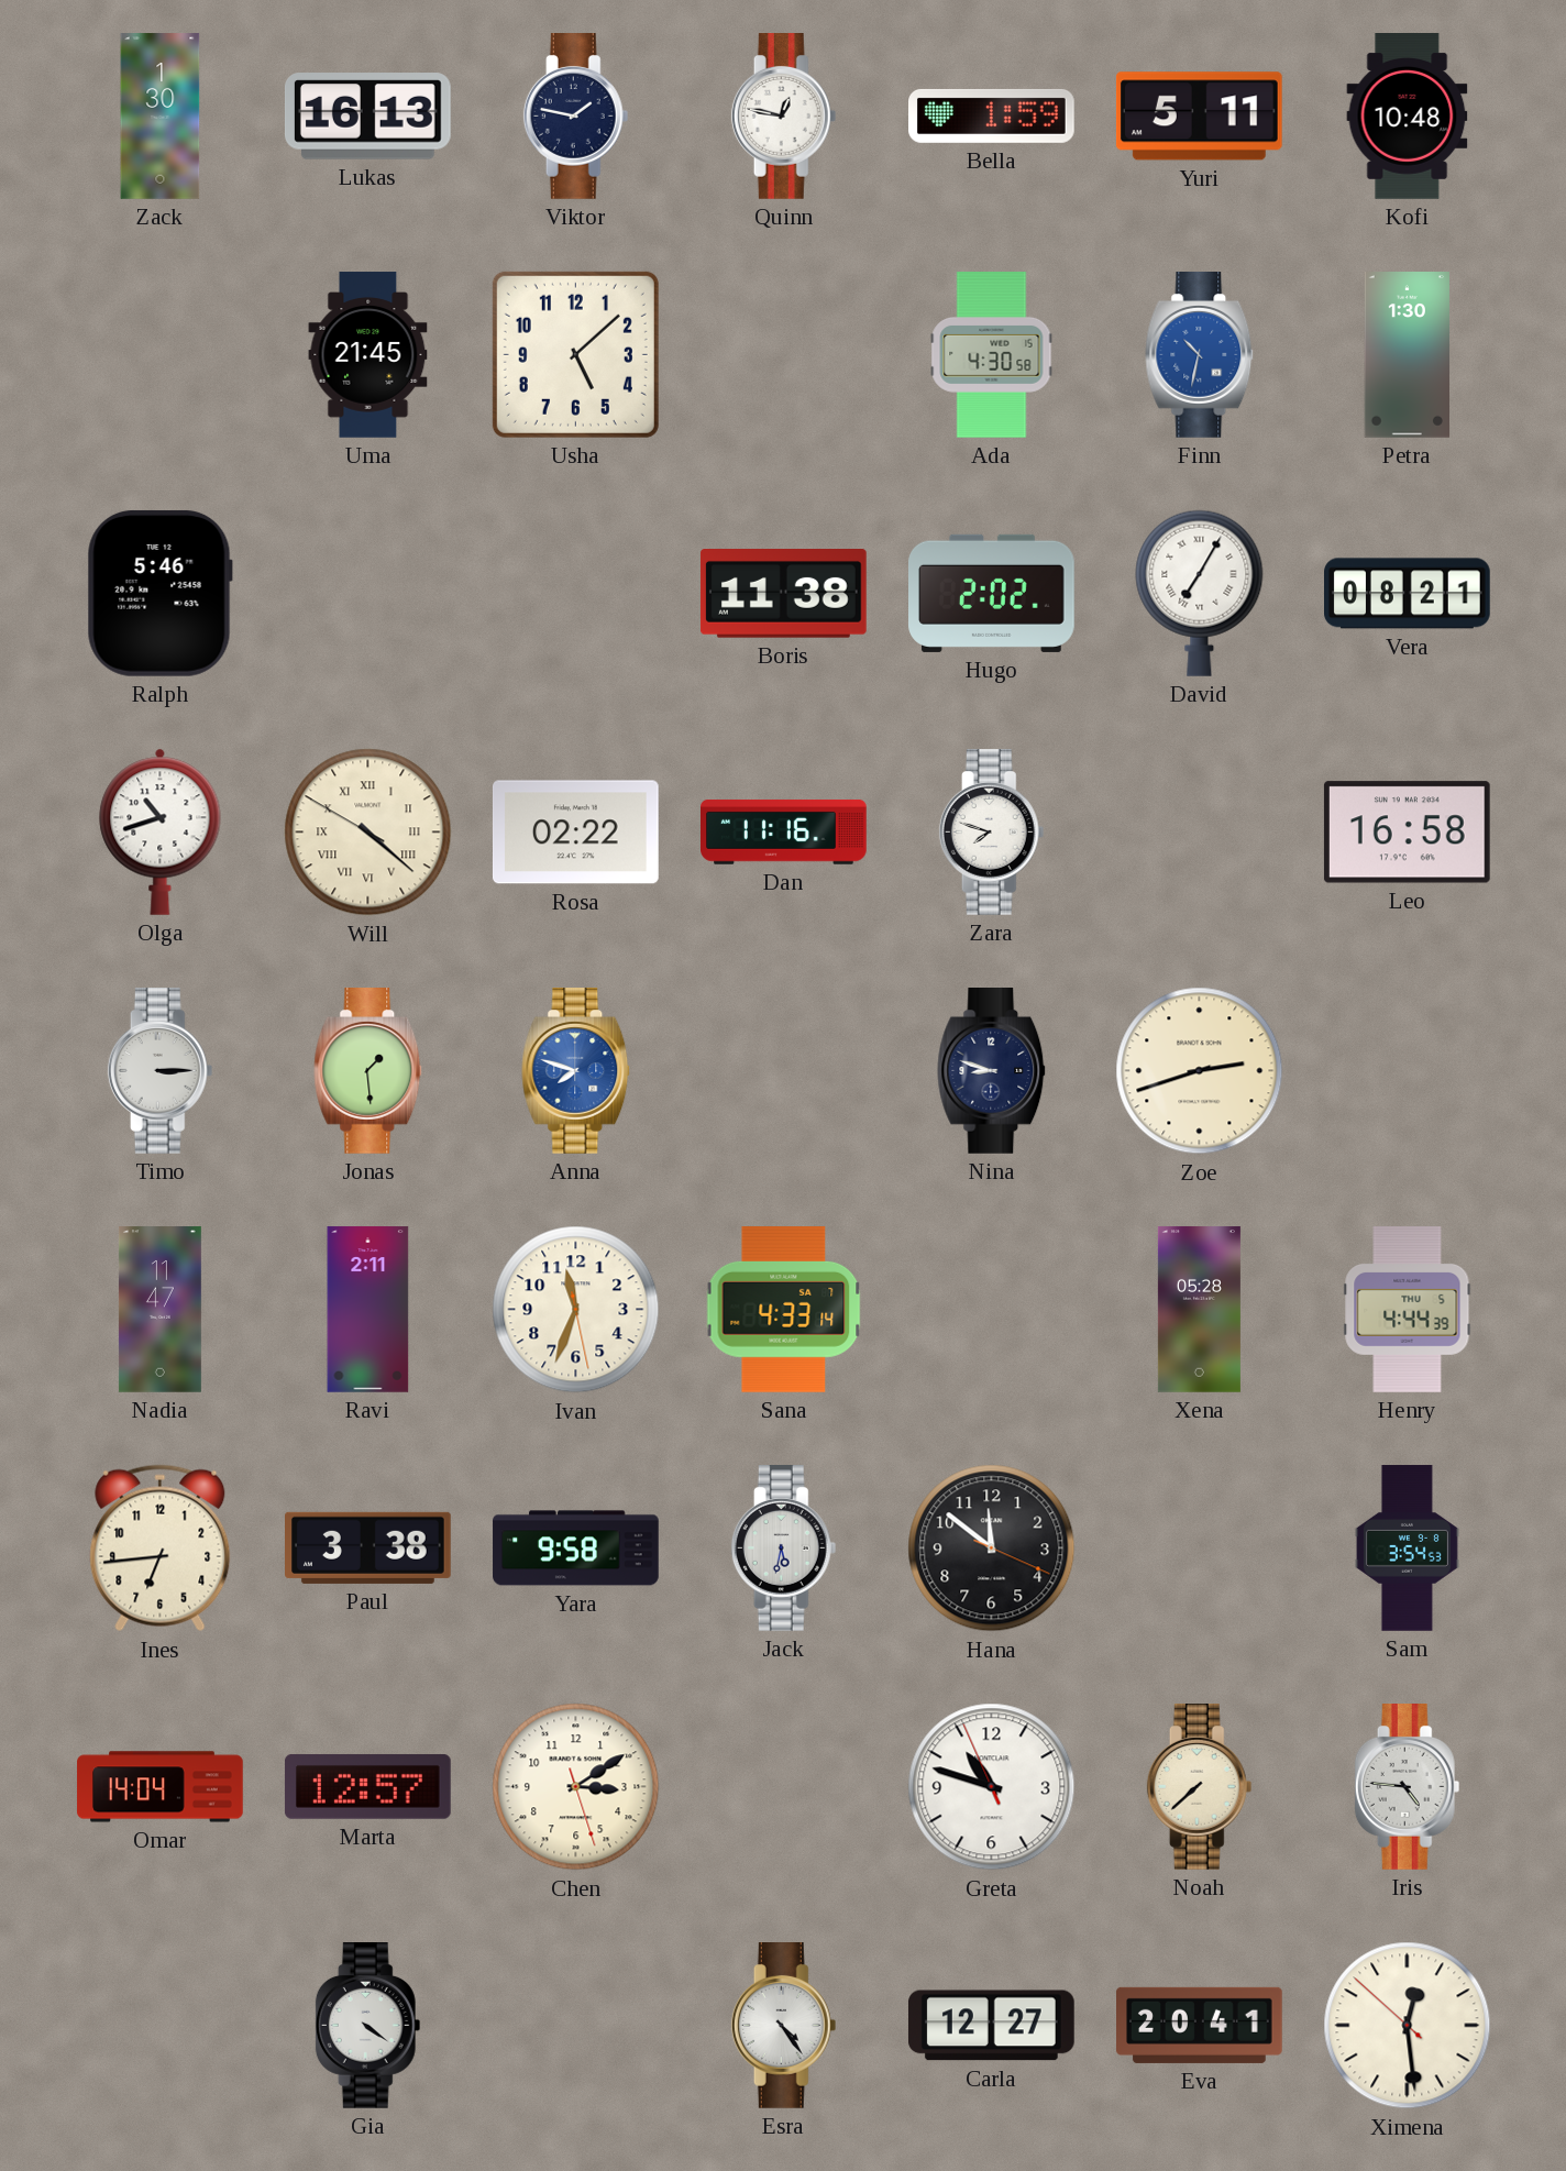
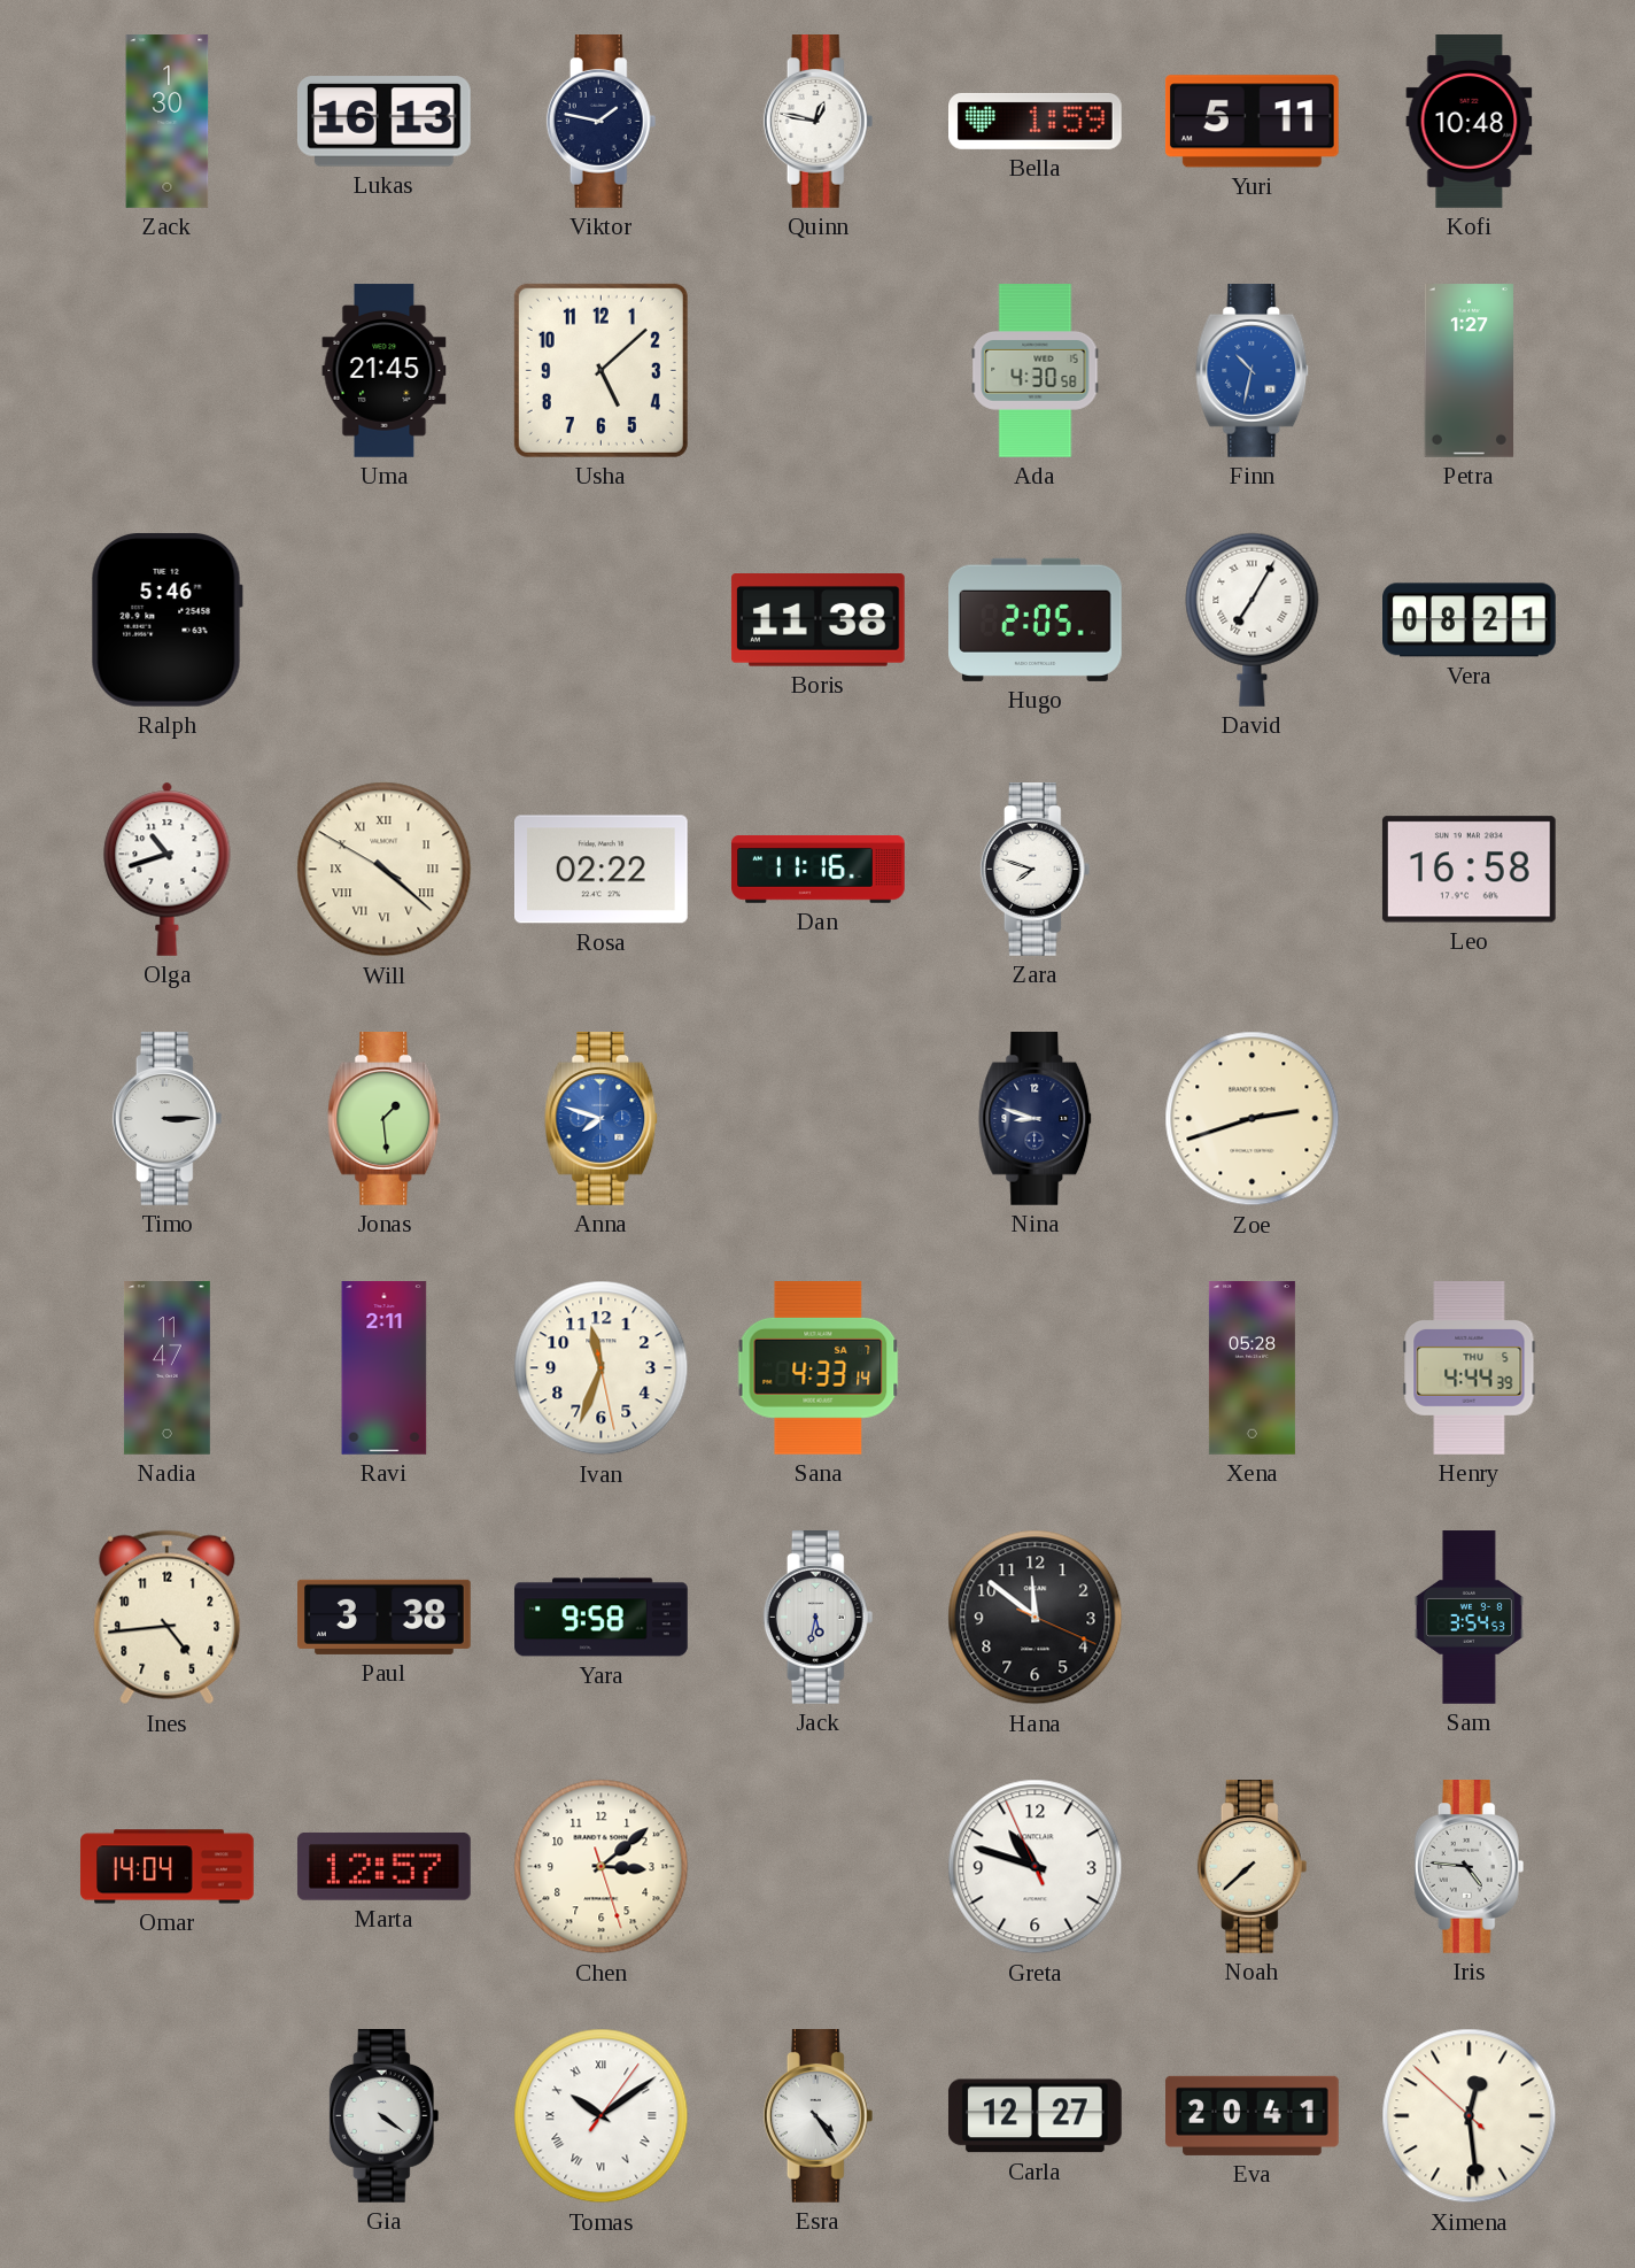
Petra: 1:30 -> 1:27
Hugo: 2:02 -> 2:05
Ines: 6:44 -> 4:44
Chen: 3:09 -> 3:08
Tomas: none -> 10:09
